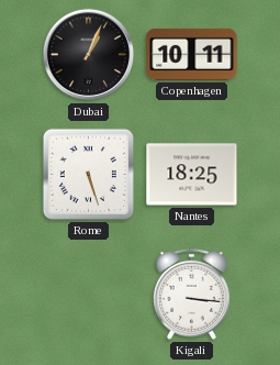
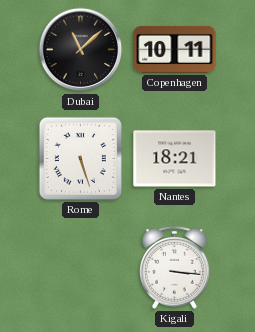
Dubai: 1:04 -> 11:08
Nantes: 18:25 -> 18:21
